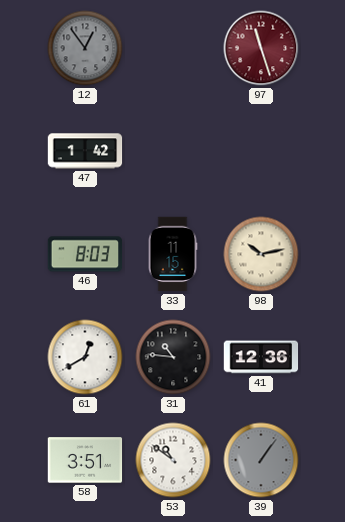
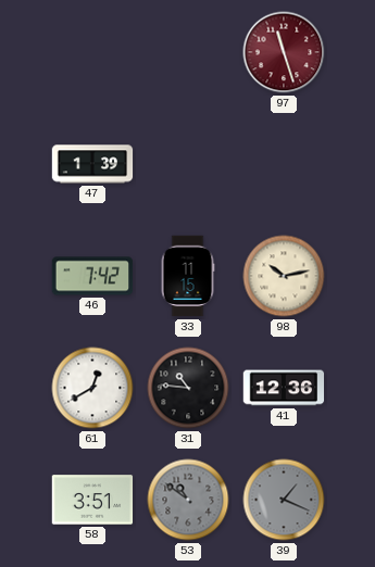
12: 12:54 -> none
47: 1:42 -> 1:39
46: 8:03 -> 7:42
53 dial: white -> grey
39: 1:06 -> 1:19
